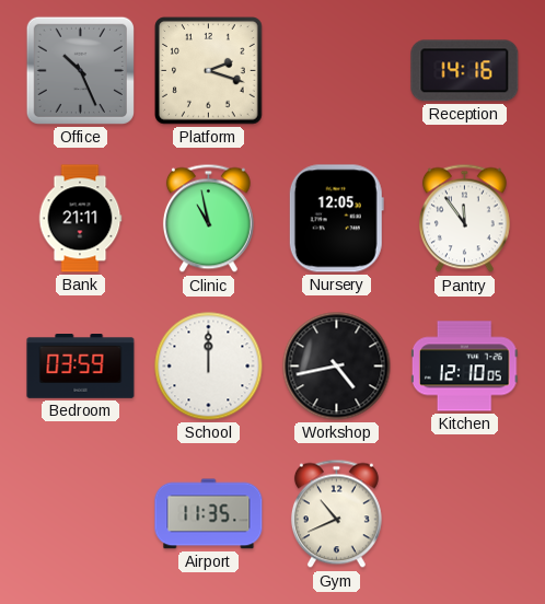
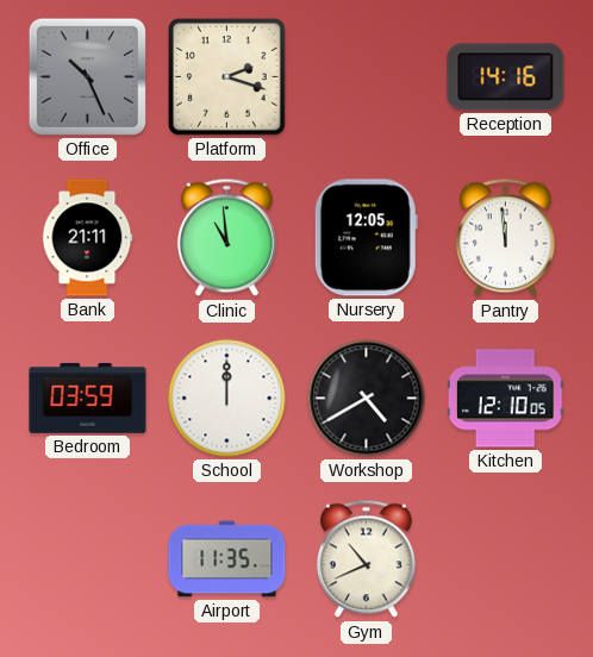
Clinic: 10:58 -> 10:59
Pantry: 11:54 -> 11:59
Workshop: 4:43 -> 4:40
